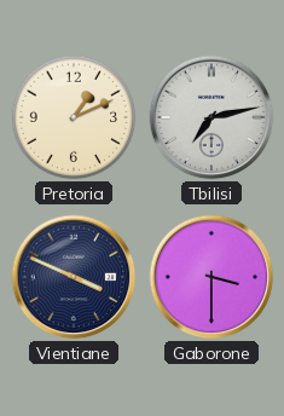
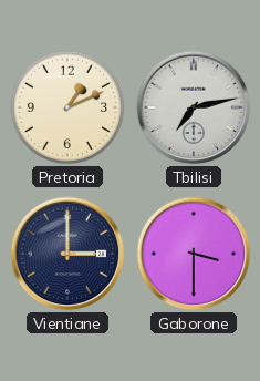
Vientiane: 3:49 -> 3:00
